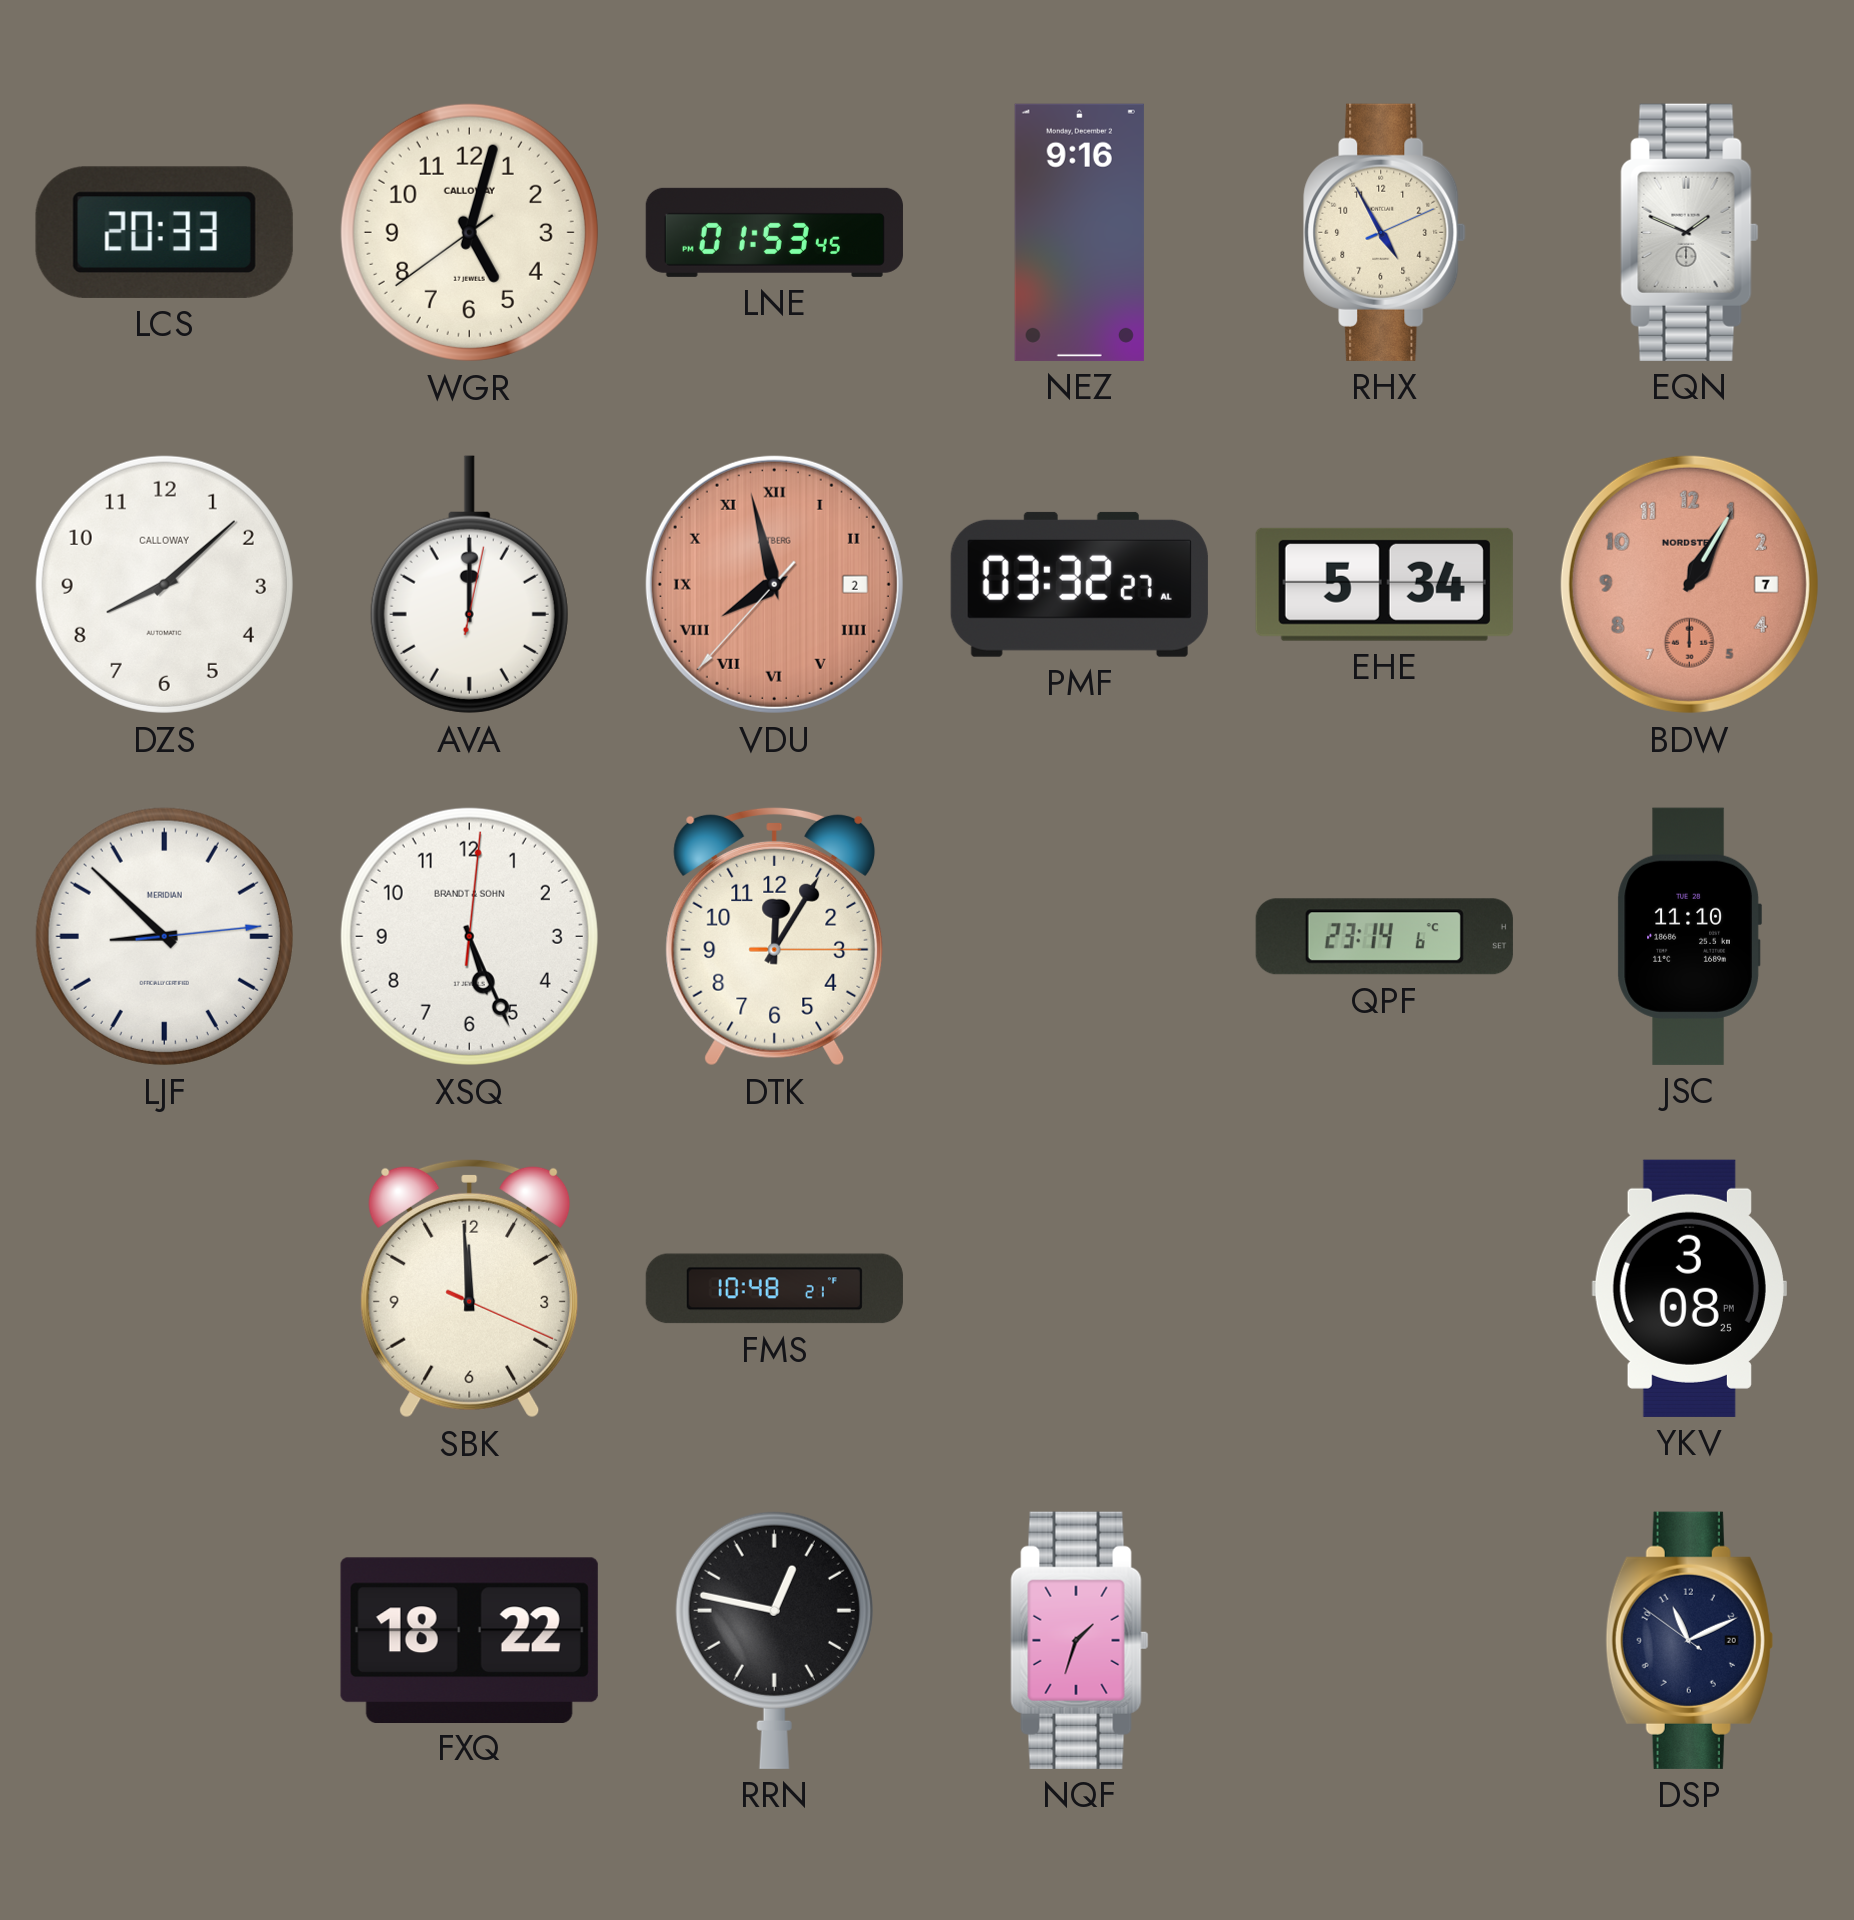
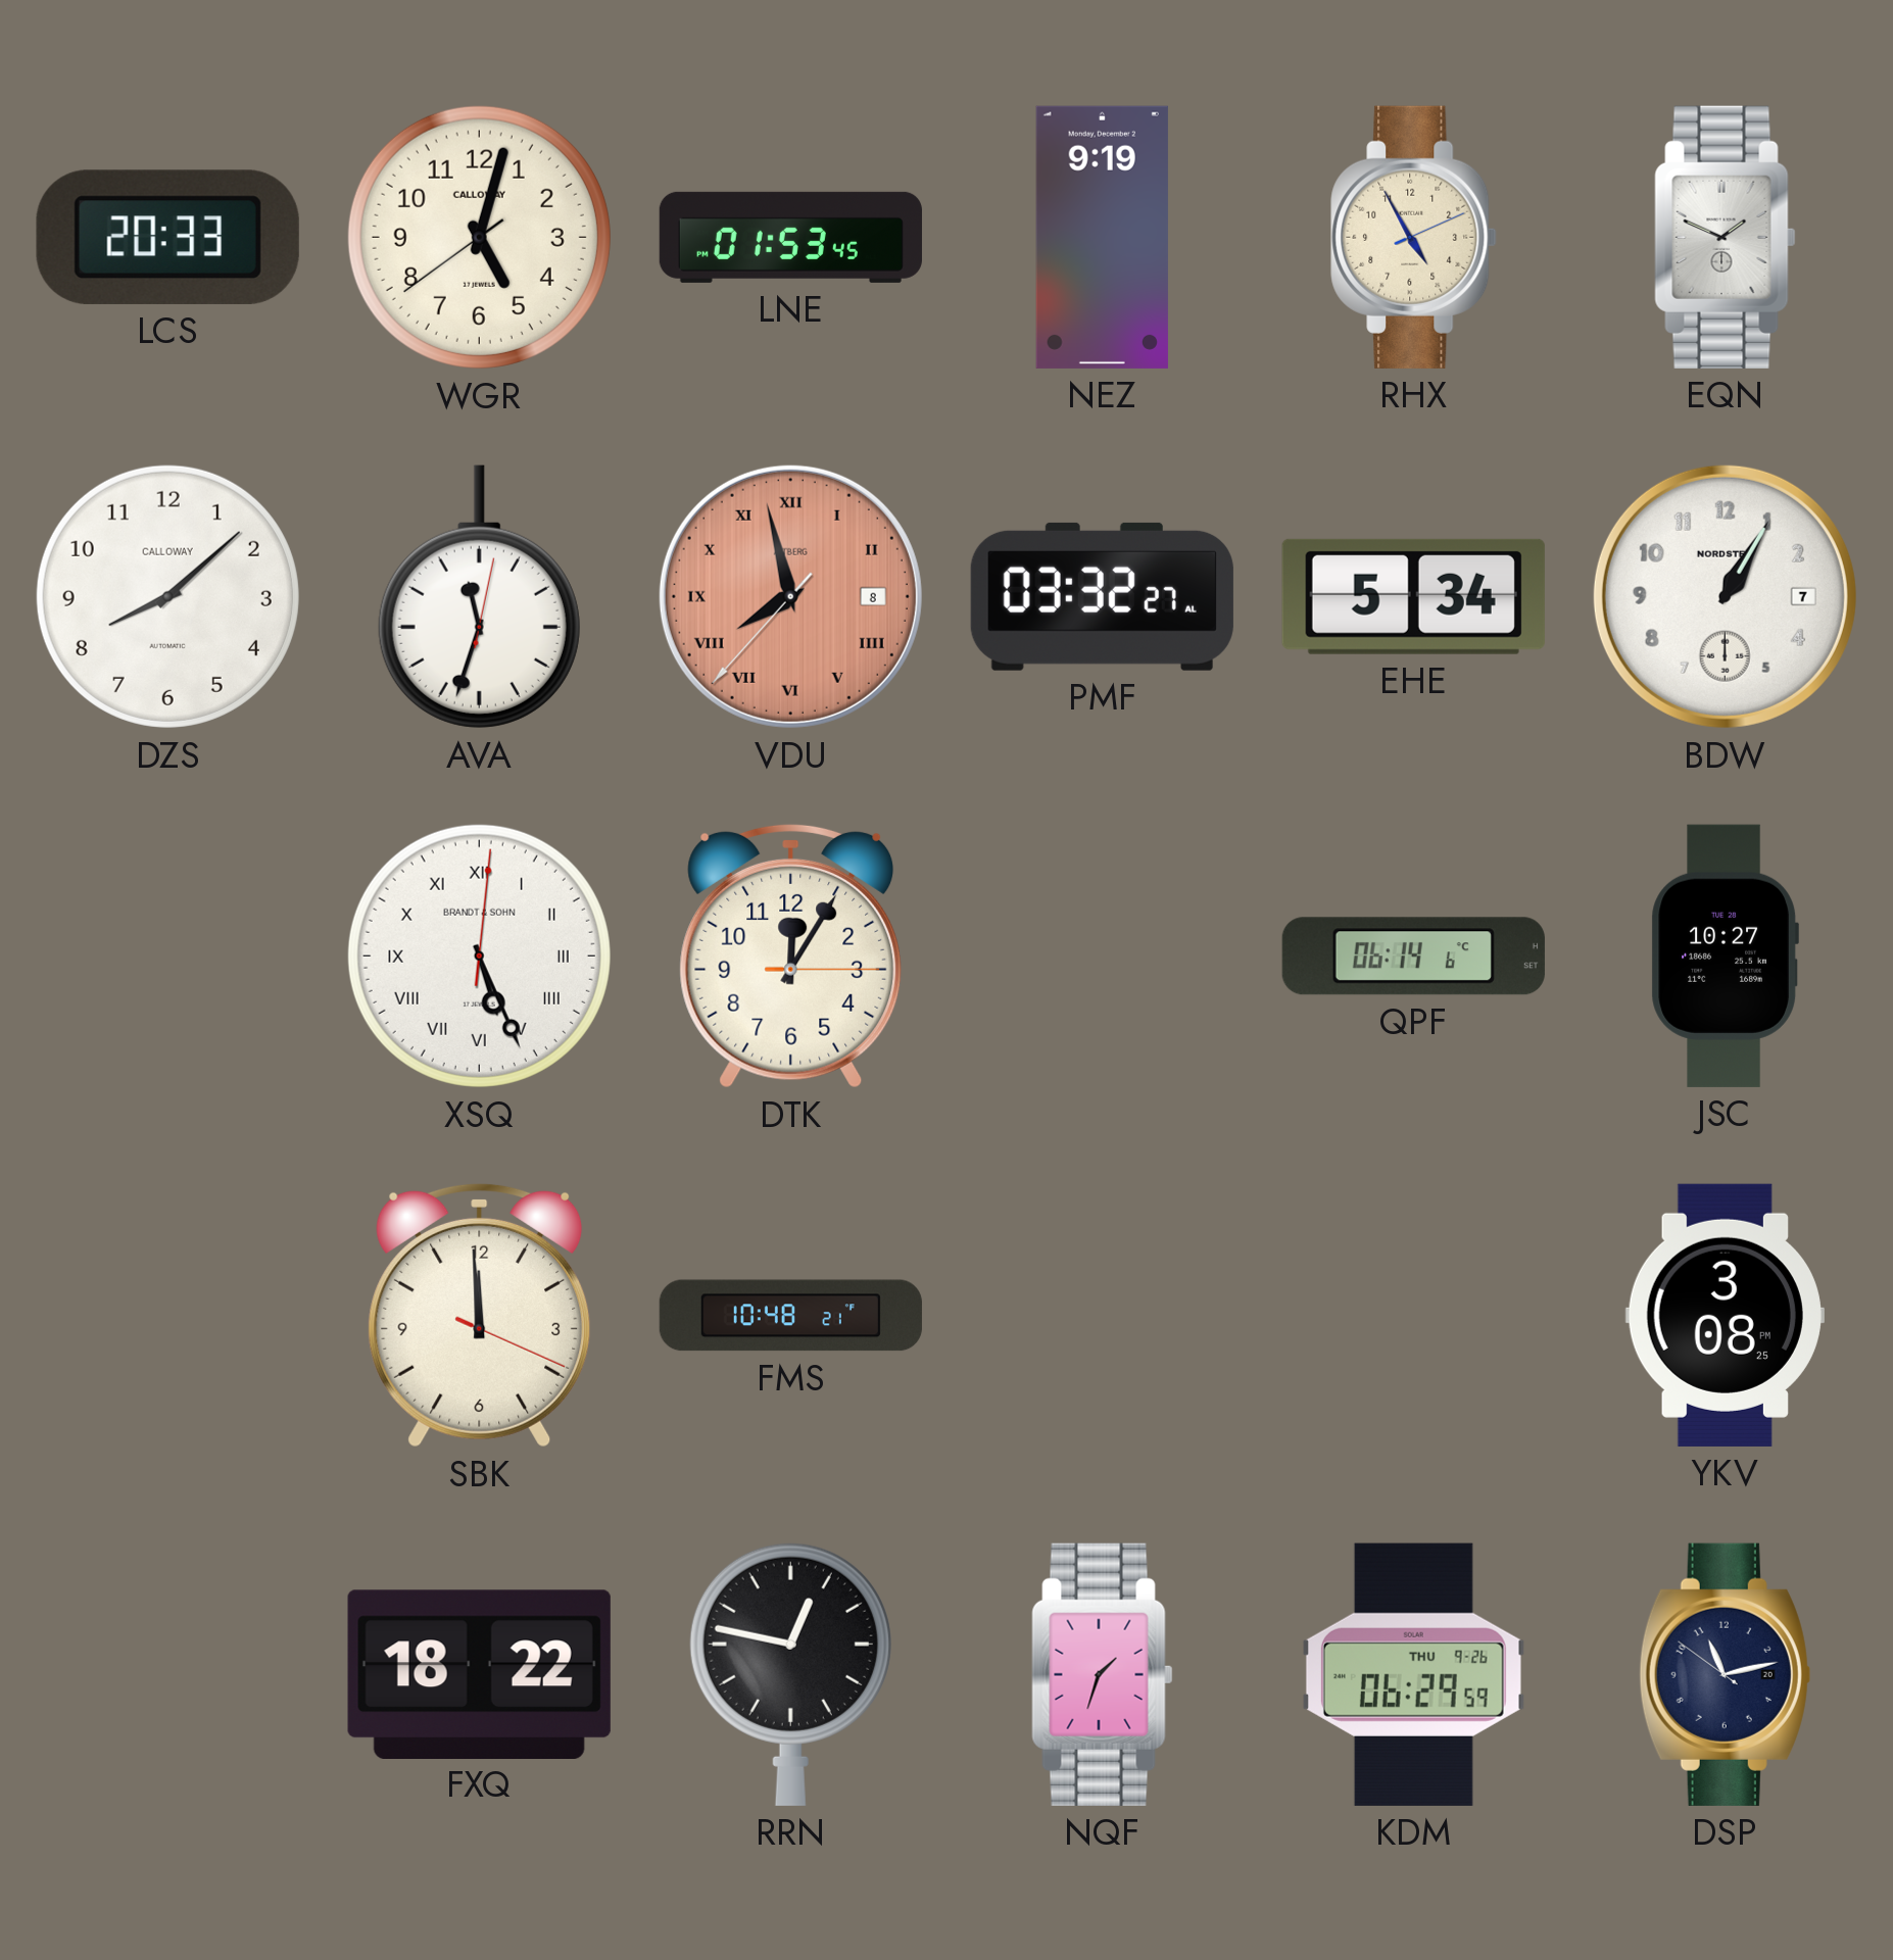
NEZ: 9:16 -> 9:19
AVA: 12:00 -> 11:33
VDU date: 2 -> 8
BDW dial: salmon -> white
LJF: 8:52 -> none
XSQ numerals: Arabic -> Roman
QPF: 23:14 -> 06:14
JSC: 11:10 -> 10:27
KDM: none -> 06:29
DSP: 11:10 -> 11:12
